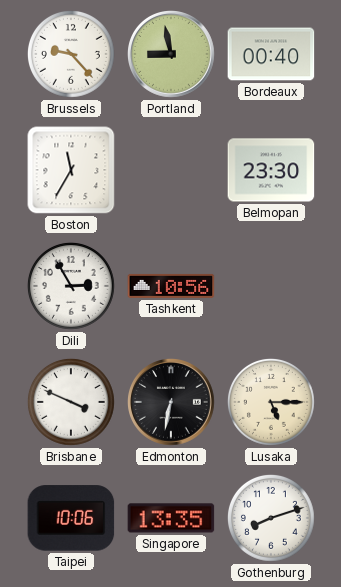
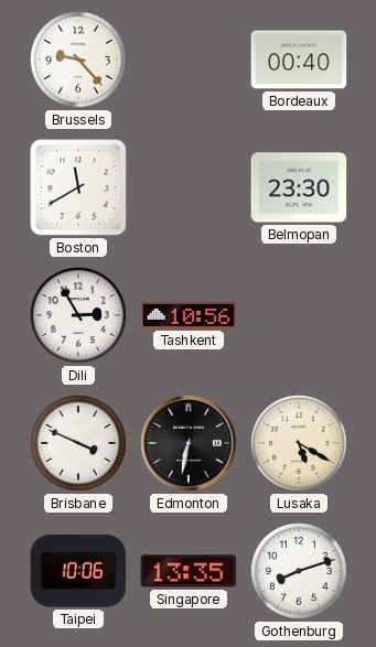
Portland: 8:58 -> none
Boston: 11:35 -> 11:40
Lusaka: 5:15 -> 5:20
